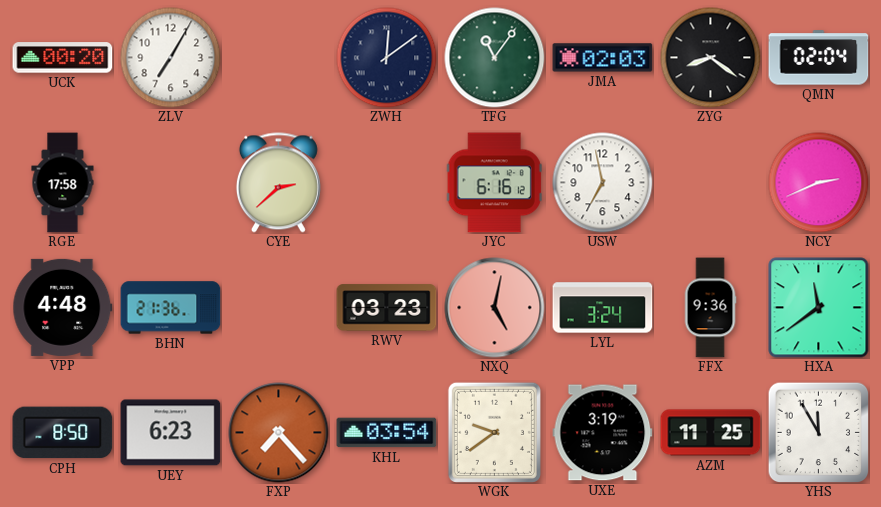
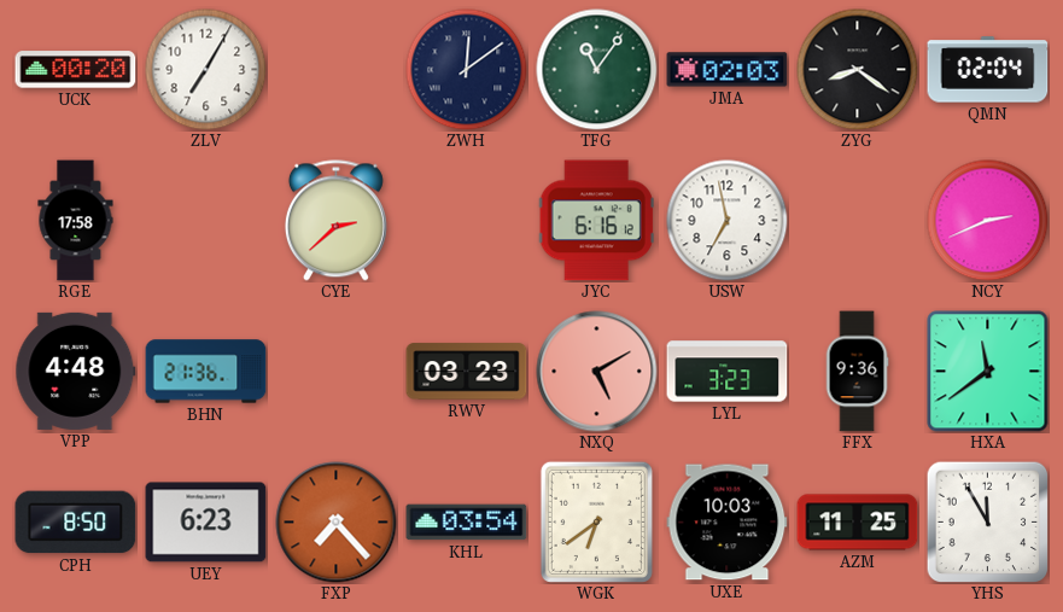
NXQ: 5:02 -> 5:10
LYL: 3:24 -> 3:23
WGK: 9:39 -> 6:39
UXE: 3:19 -> 10:03
